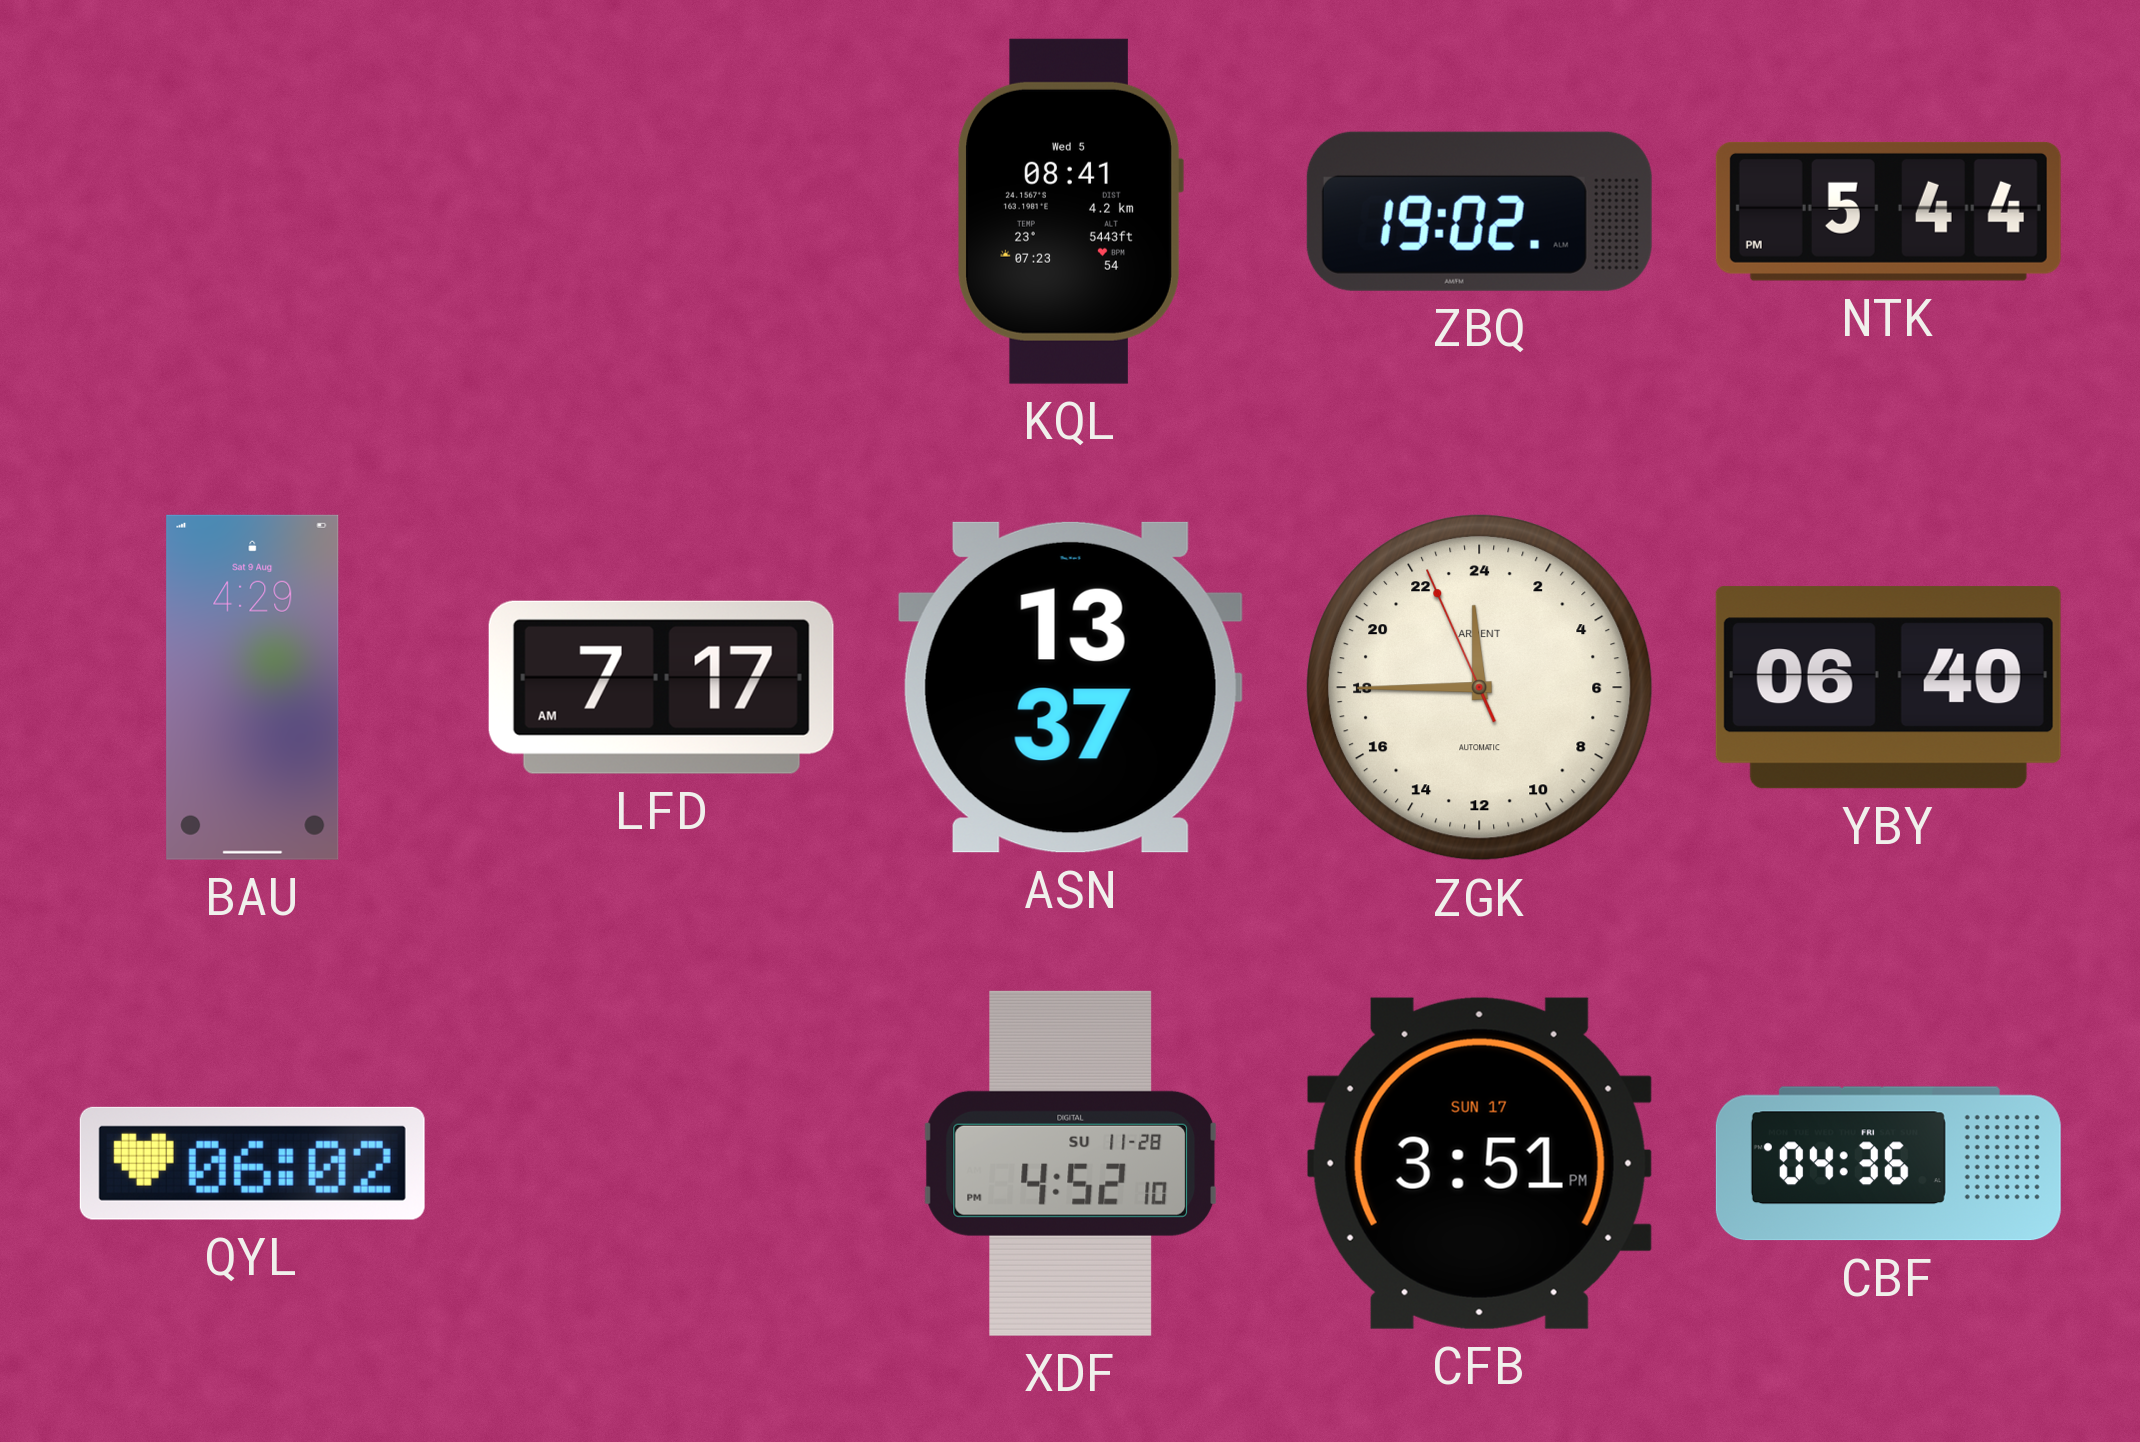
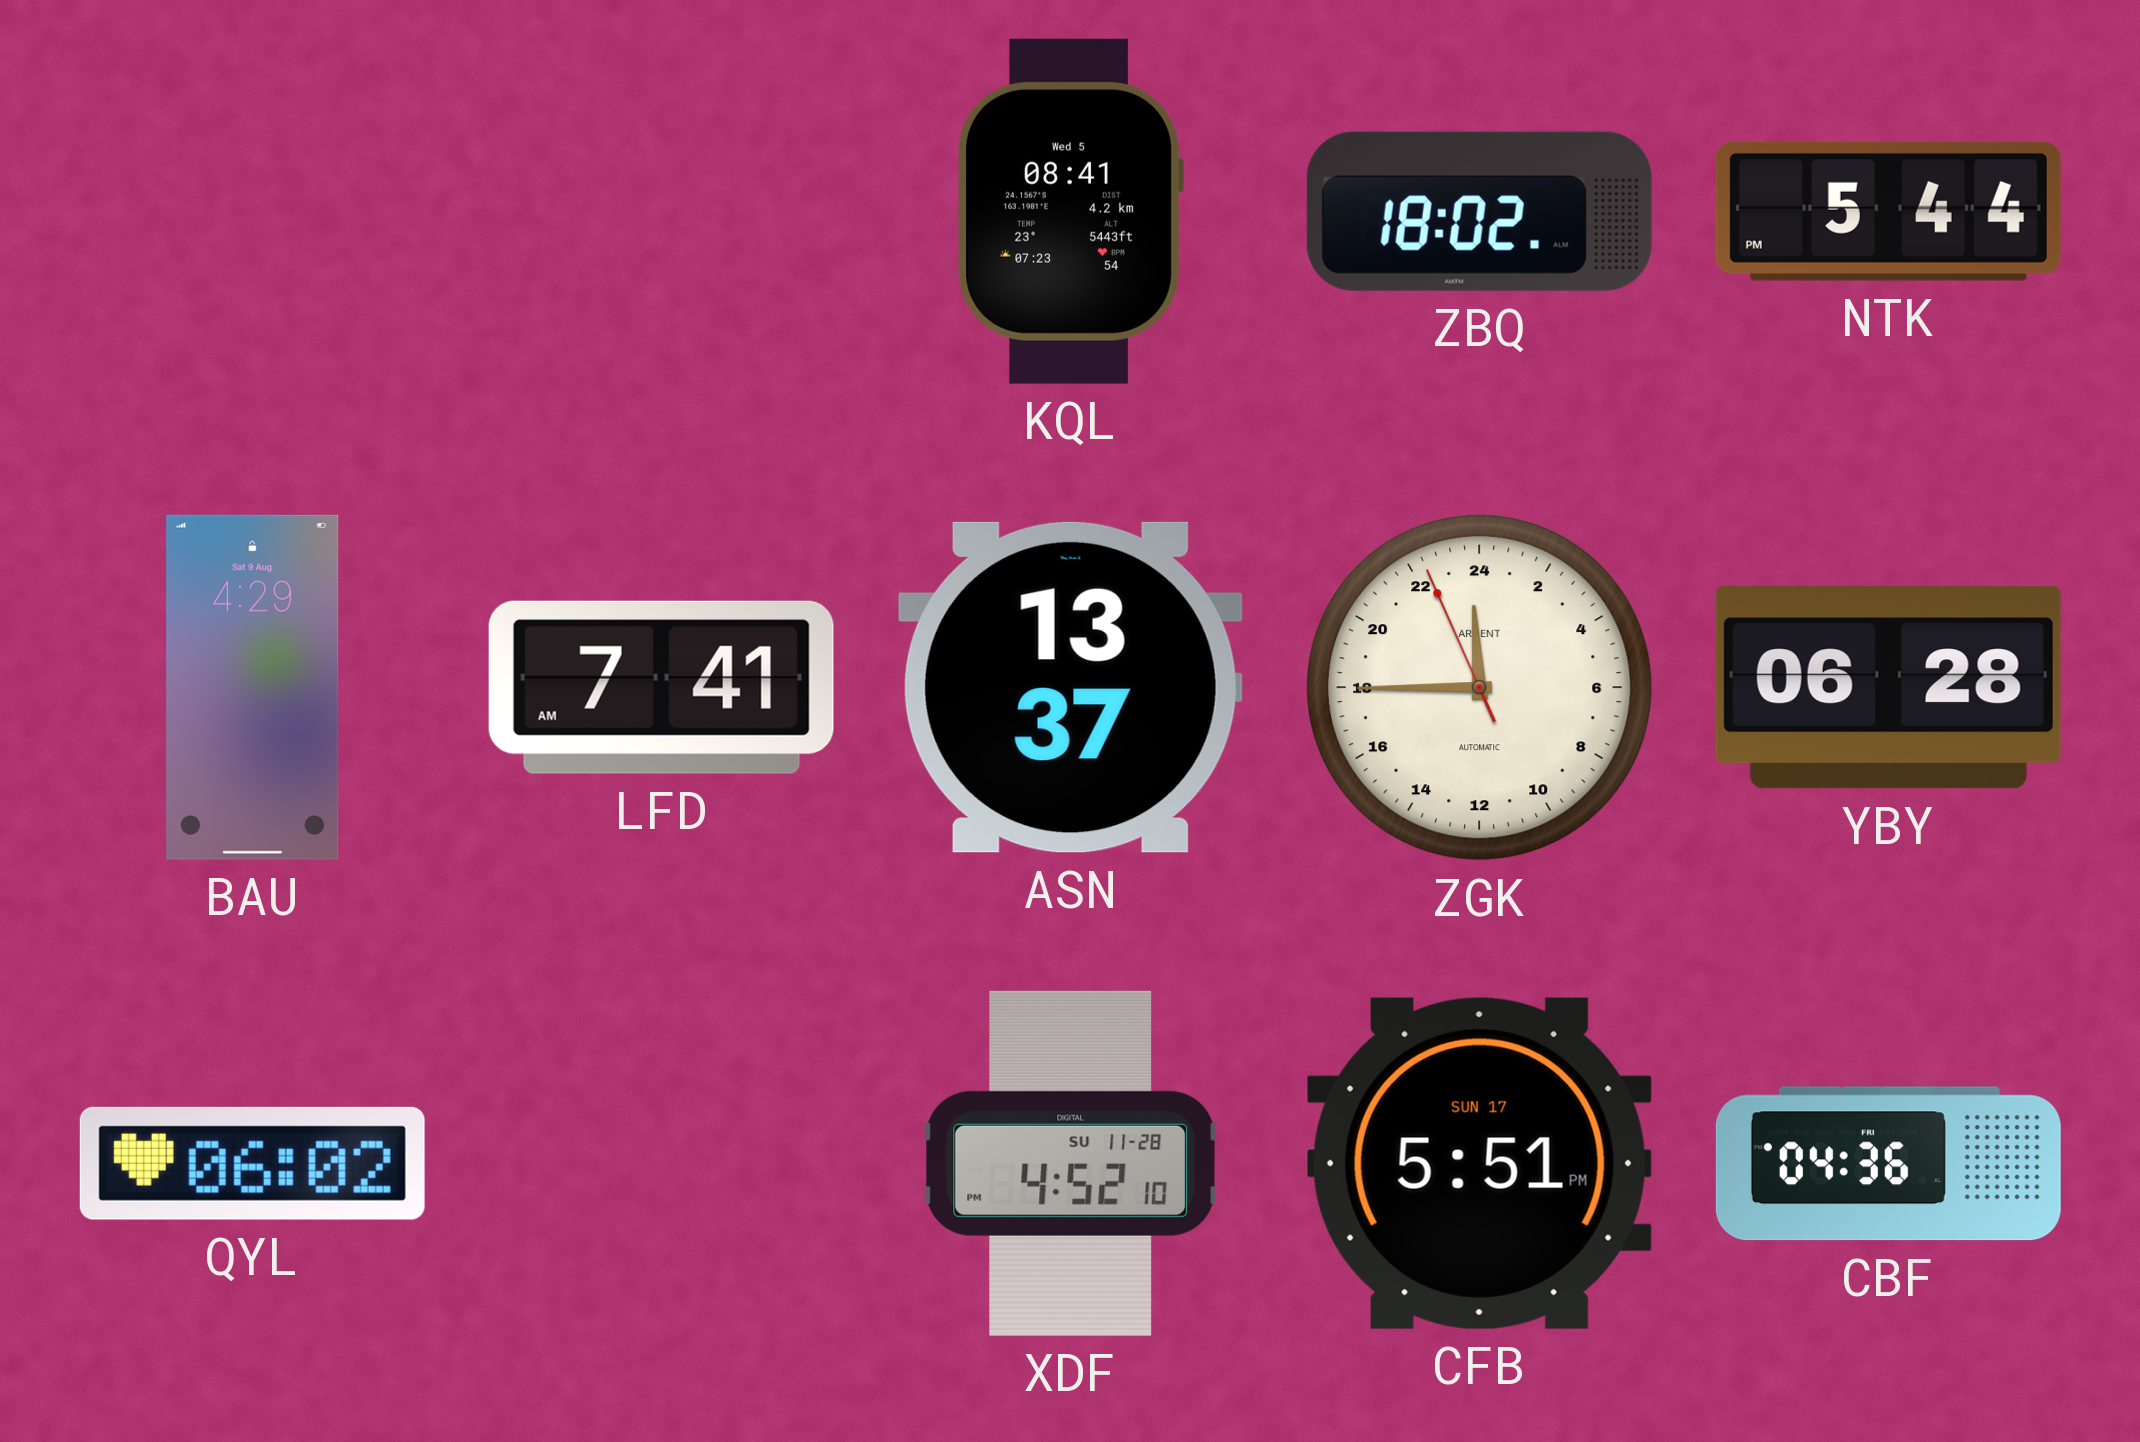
ZBQ: 19:02 -> 18:02
LFD: 7:17 -> 7:41
YBY: 06:40 -> 06:28
CFB: 3:51 -> 5:51
